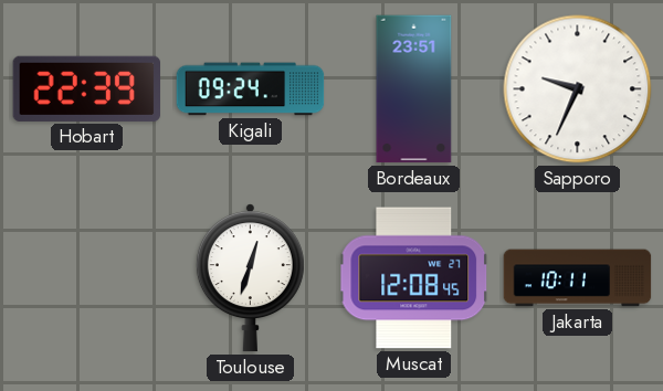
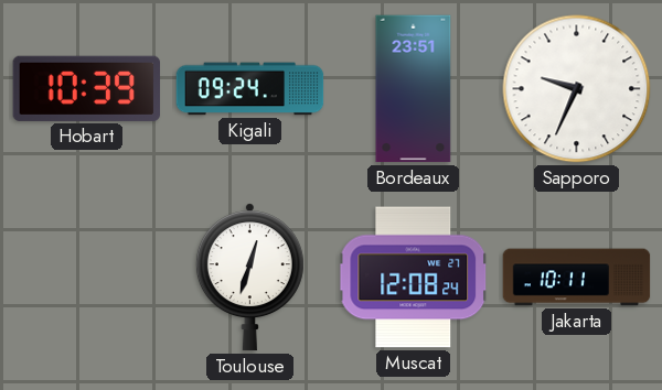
Hobart: 22:39 -> 10:39
Muscat: 12:08:45 -> 12:08:24
